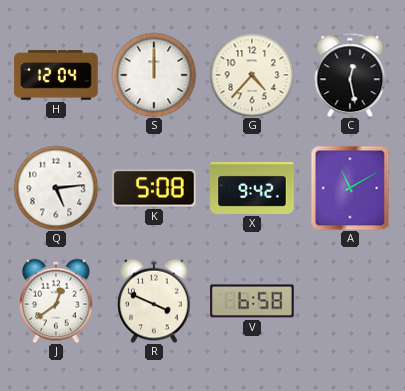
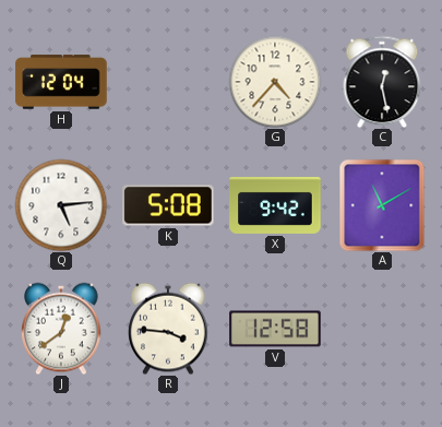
S: 12:00 -> none
R: 3:49 -> 3:46
V: 6:58 -> 12:58
